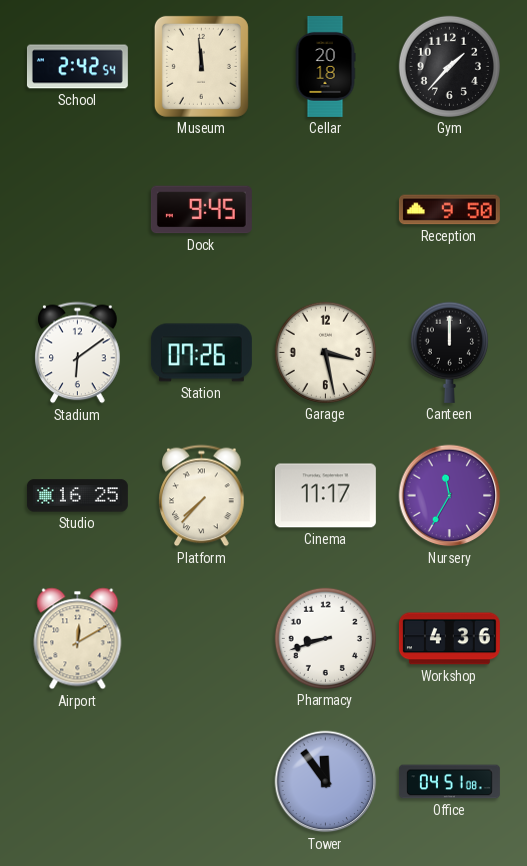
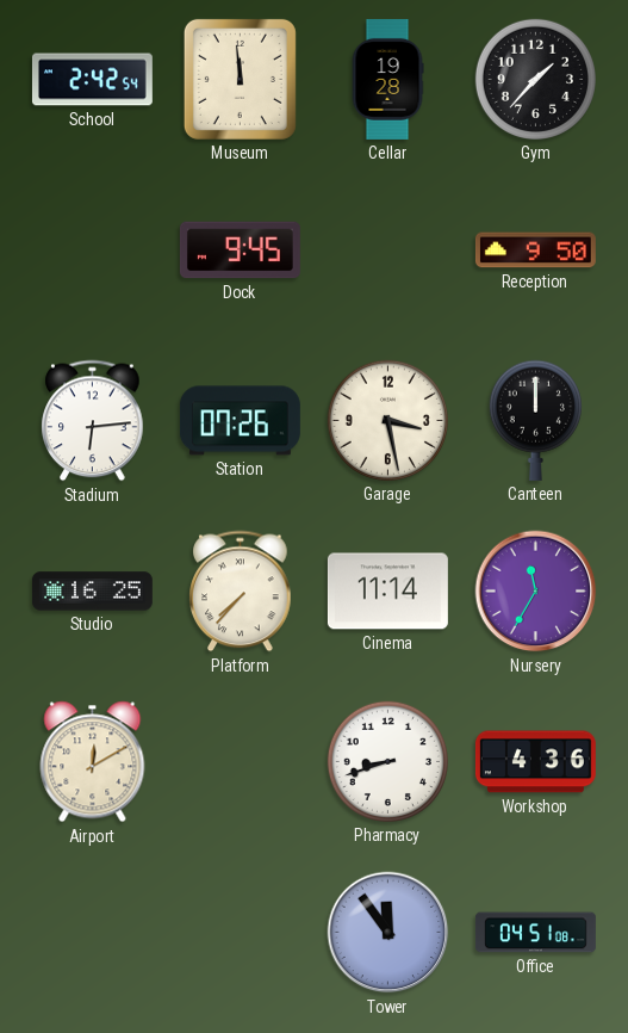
Cellar: 20:18 -> 19:28
Stadium: 6:09 -> 6:14
Cinema: 11:17 -> 11:14
